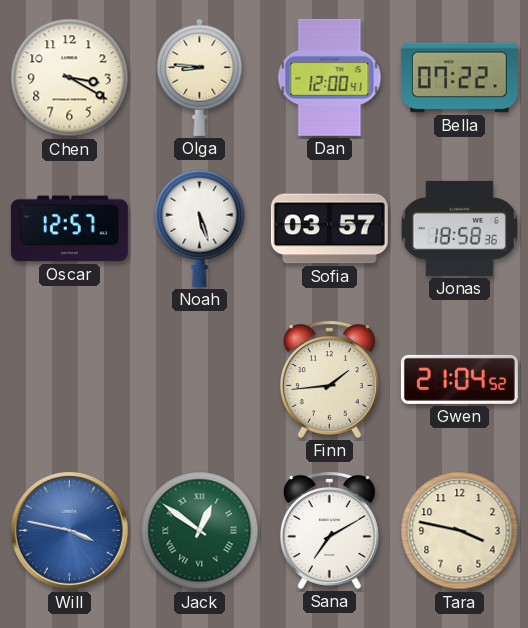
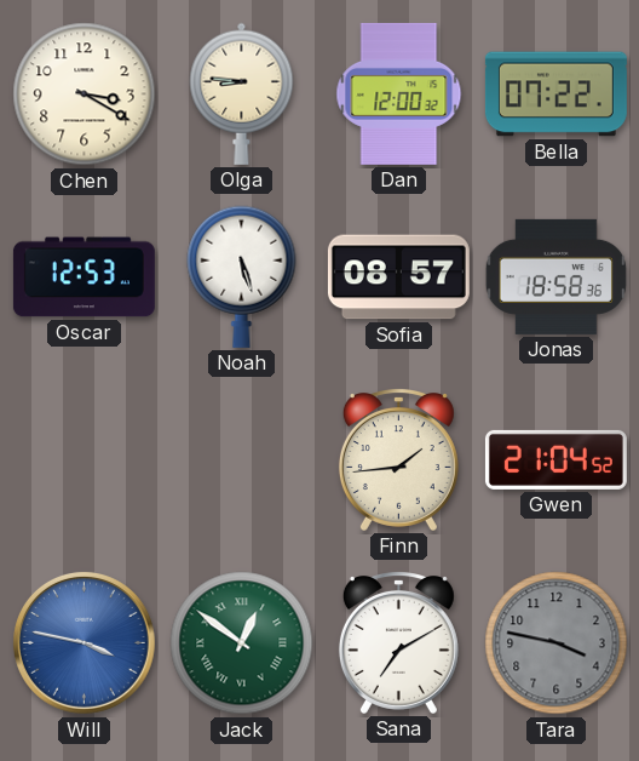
Dan: 12:00:41 -> 12:00:32
Oscar: 12:57 -> 12:53
Sofia: 03:57 -> 08:57
Tara dial: cream -> grey
